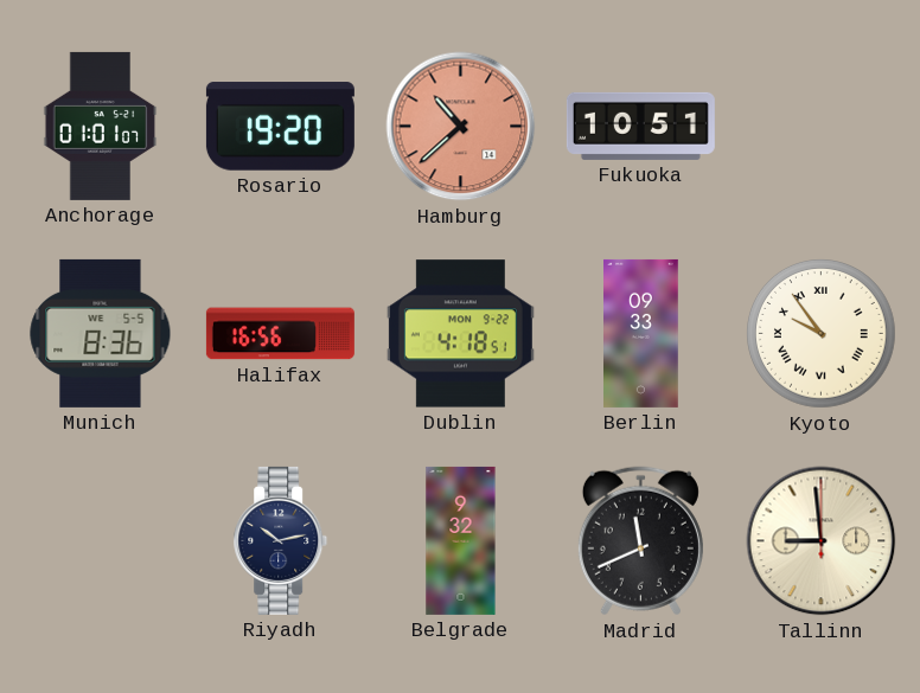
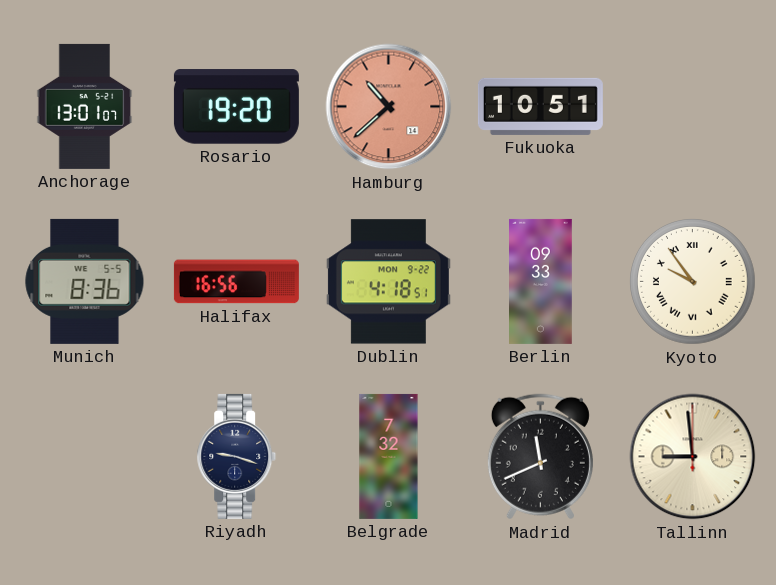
Anchorage: 01:01 -> 13:01
Riyadh: 10:13 -> 9:18
Belgrade: 9:32 -> 7:32
